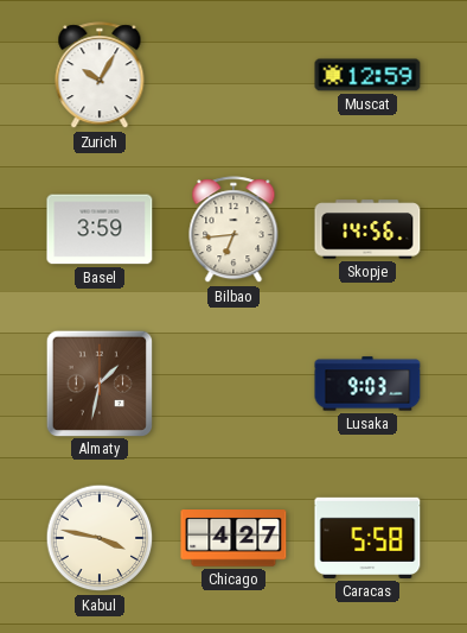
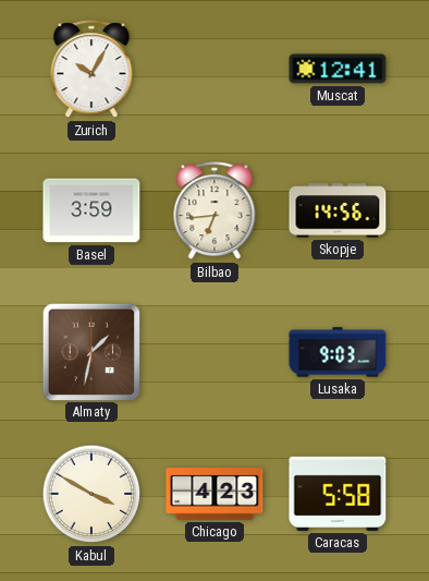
Muscat: 12:59 -> 12:41
Kabul: 3:47 -> 3:50
Chicago: 4:27 -> 4:23
